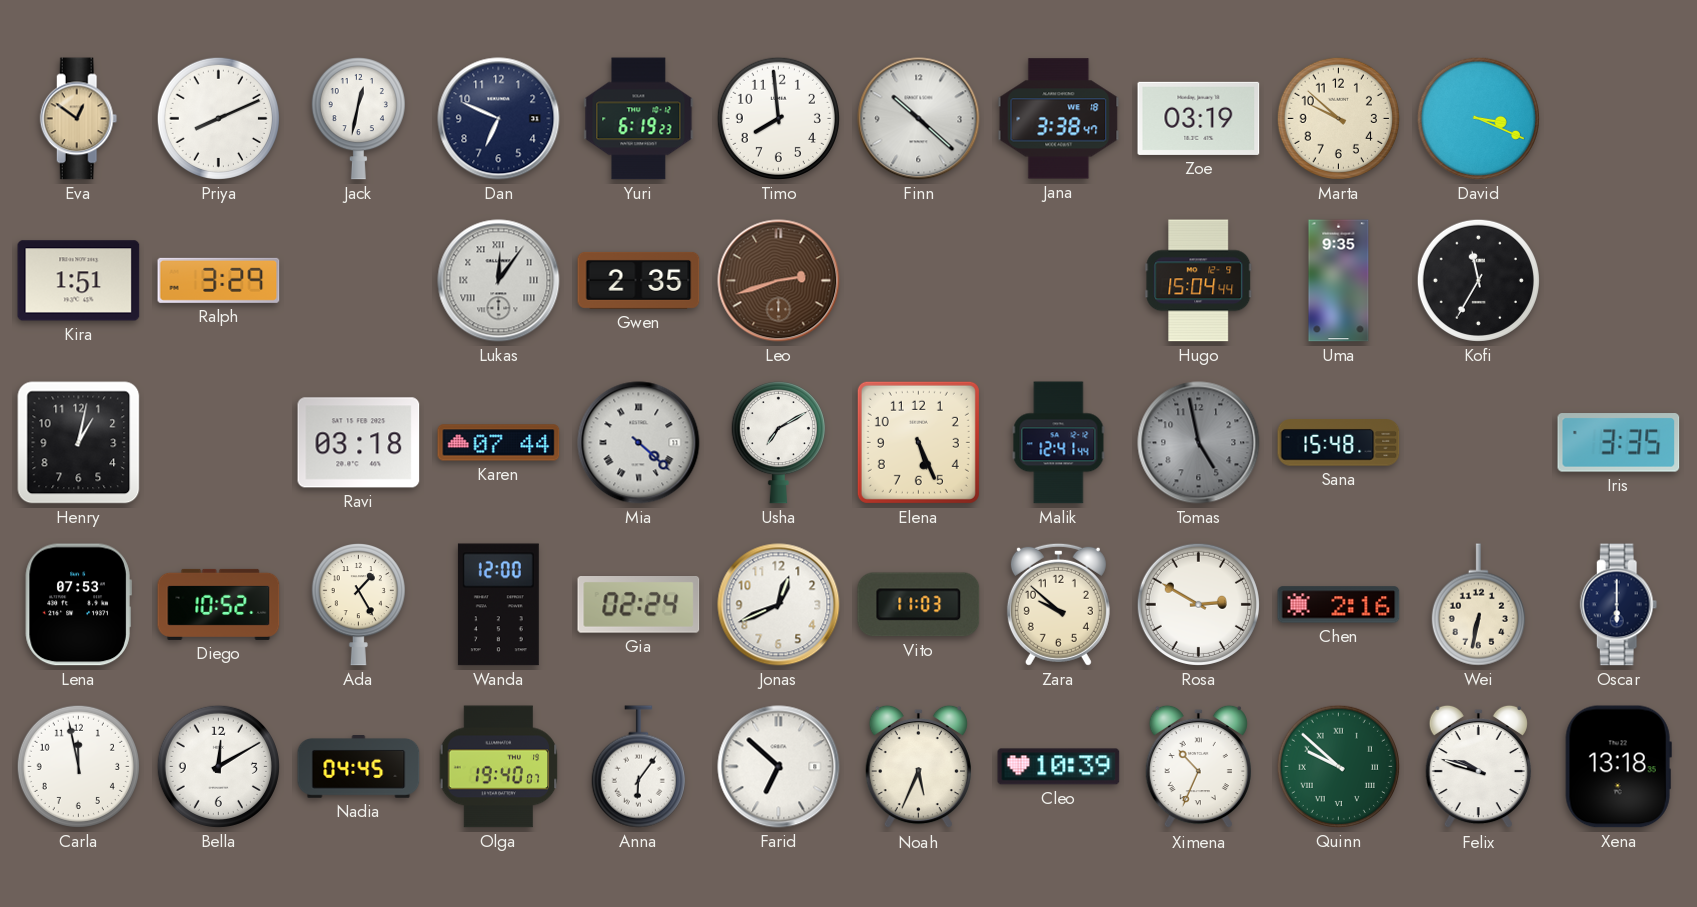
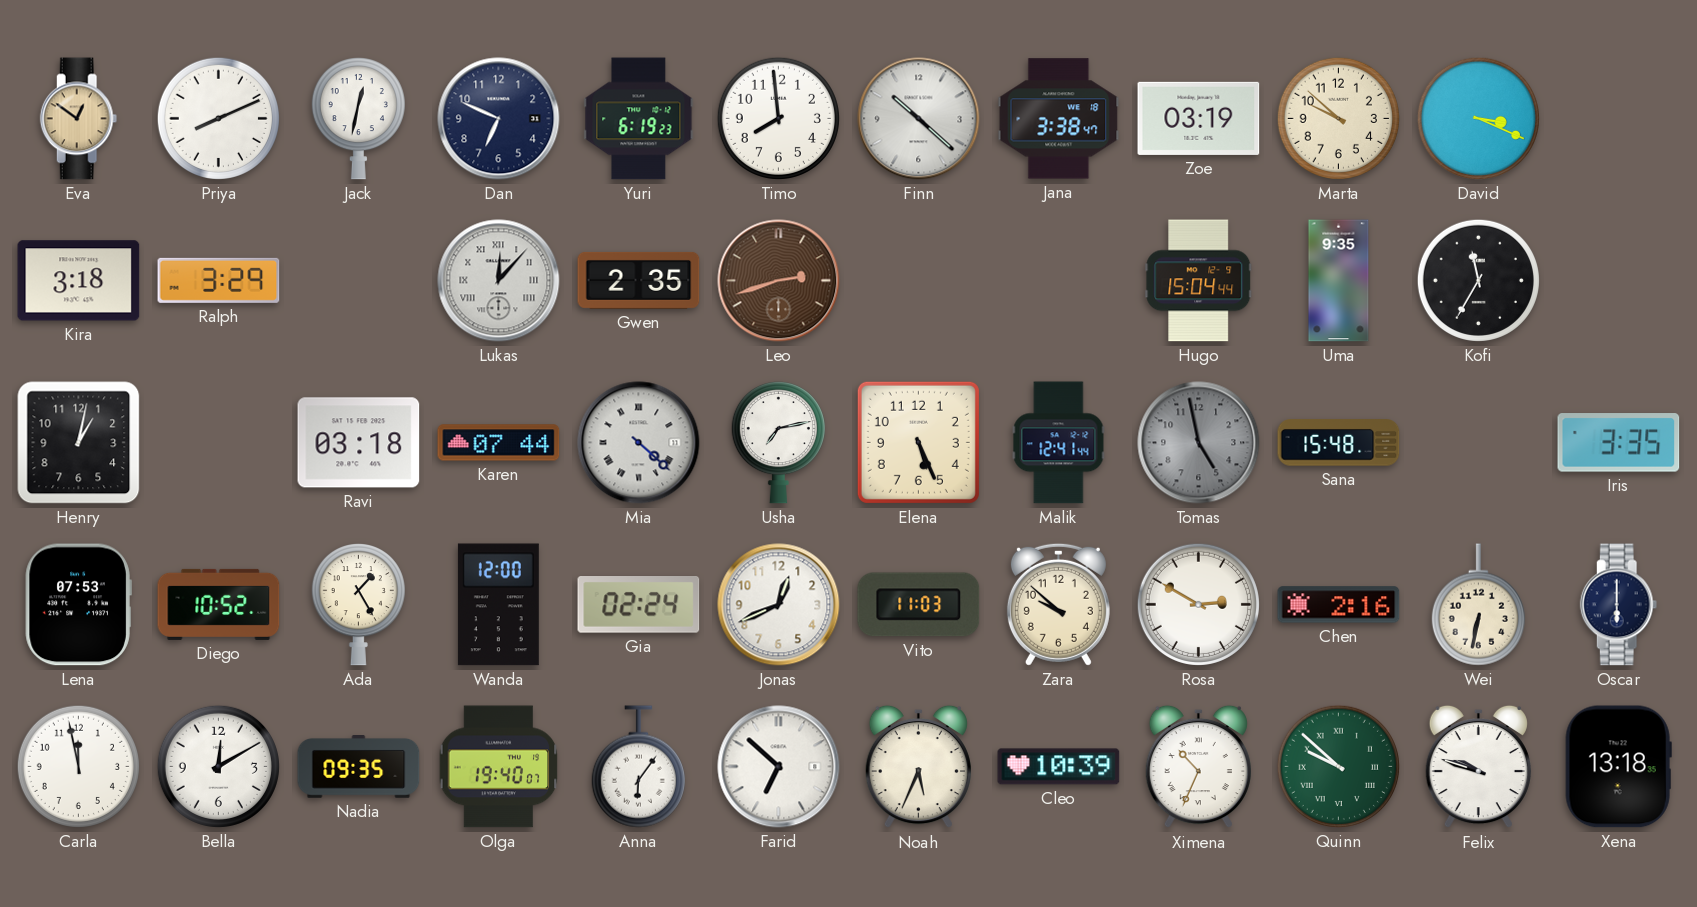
Kira: 1:51 -> 3:18
Lukas: 12:06 -> 12:07
Usha: 7:10 -> 7:13
Nadia: 04:45 -> 09:35
